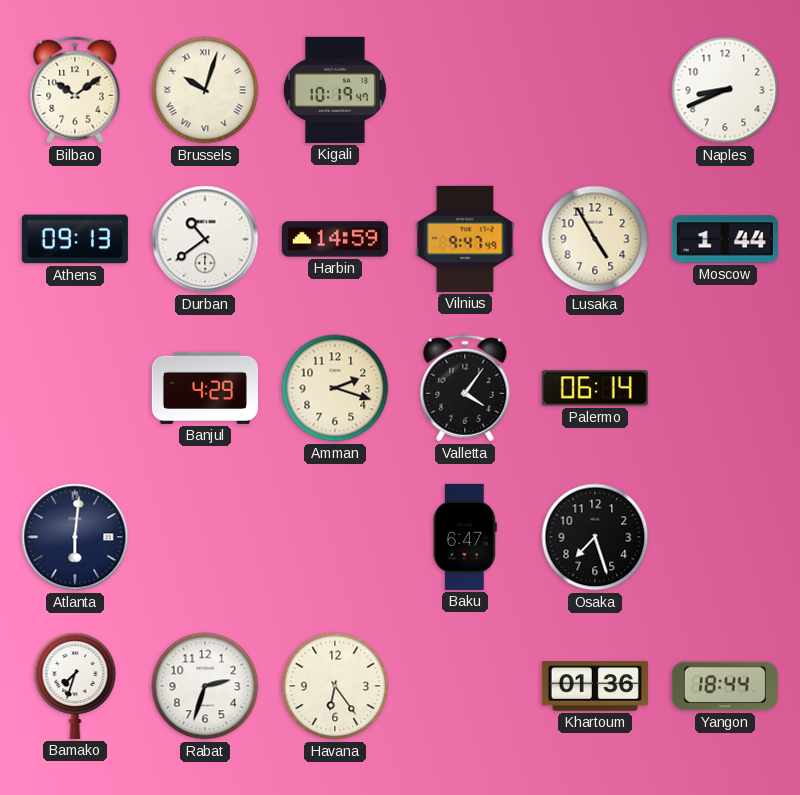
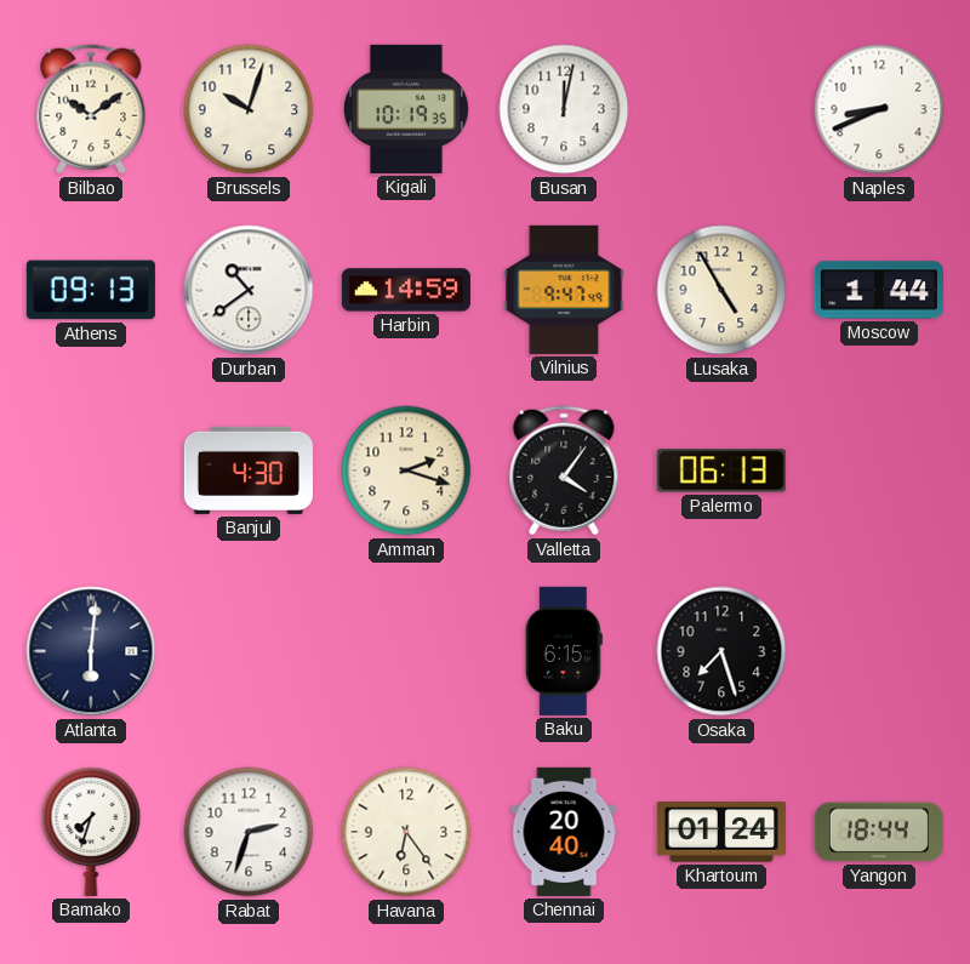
Brussels numerals: Roman -> Arabic
Kigali: 10:19:47 -> 10:19:35
Busan: none -> 12:02
Banjul: 4:29 -> 4:30
Palermo: 06:14 -> 06:13
Baku: 6:47 -> 6:15
Chennai: none -> 20:40
Khartoum: 01:36 -> 01:24
